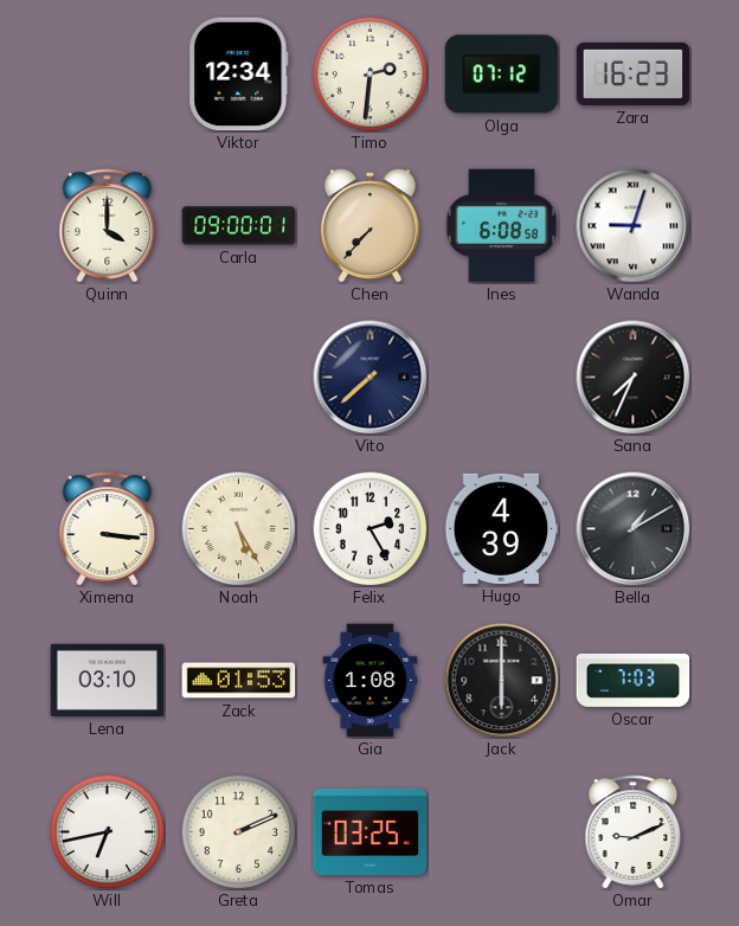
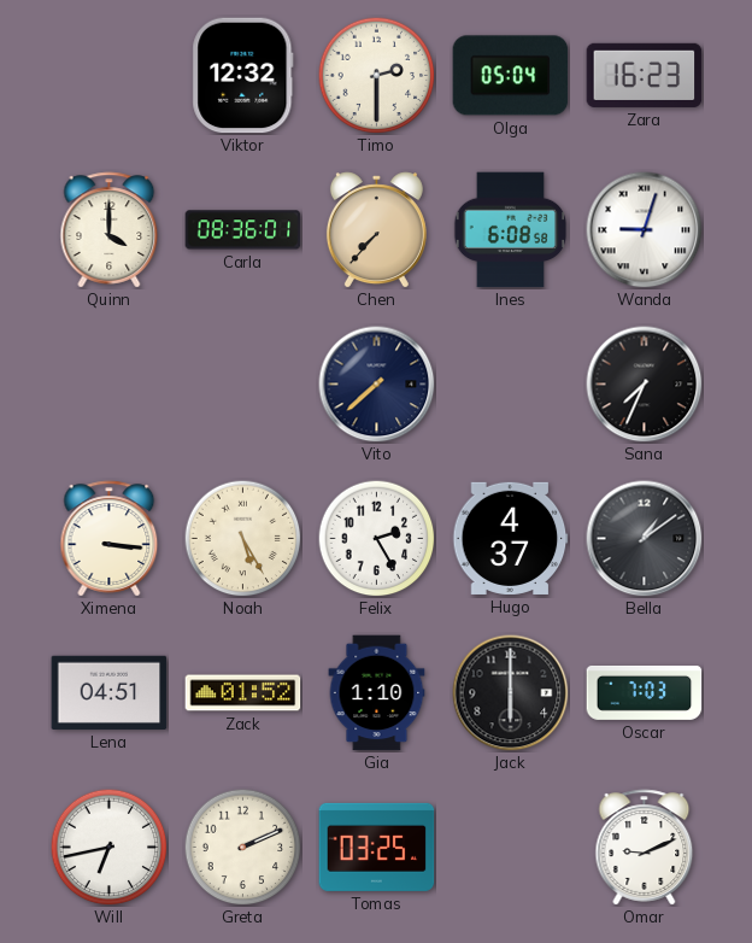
Viktor: 12:34 -> 12:32
Timo: 2:31 -> 2:30
Olga: 07:12 -> 05:04
Carla: 09:00 -> 08:36
Hugo: 4:39 -> 4:37
Bella: 1:10 -> 1:09
Lena: 03:10 -> 04:51
Zack: 01:53 -> 01:52
Gia: 1:08 -> 1:10
